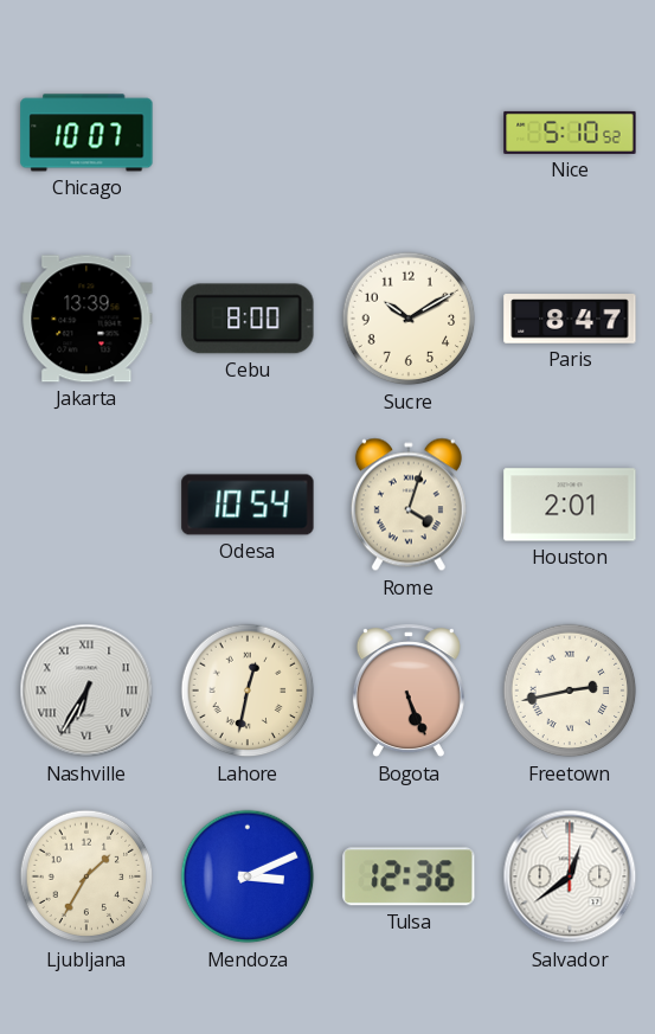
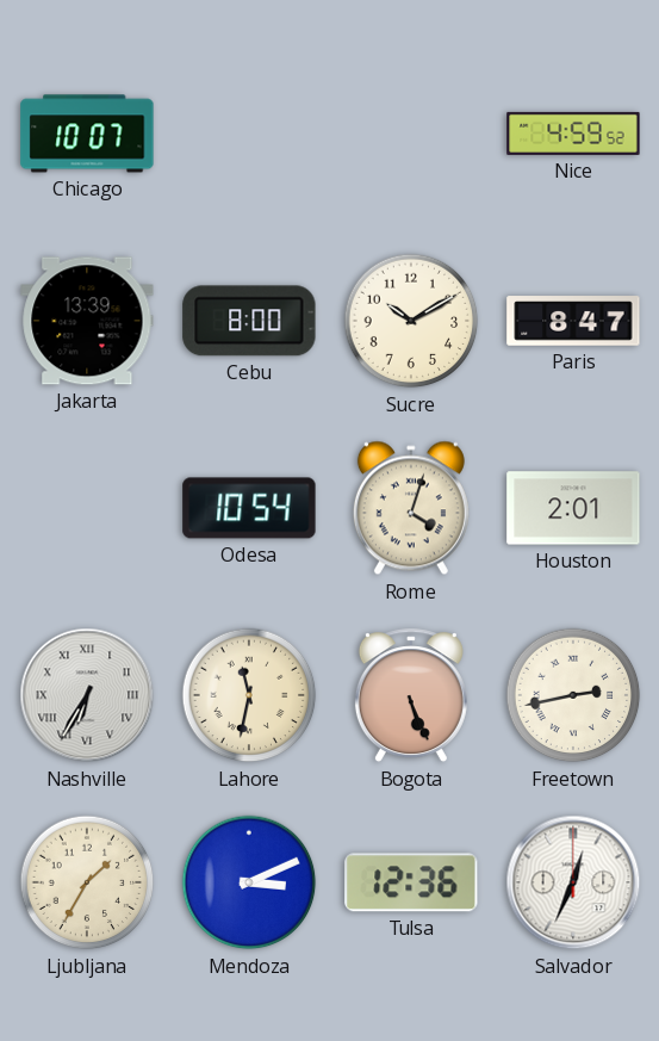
Nice: 5:10 -> 4:59
Lahore: 12:32 -> 11:32
Salvador: 12:39 -> 12:34
